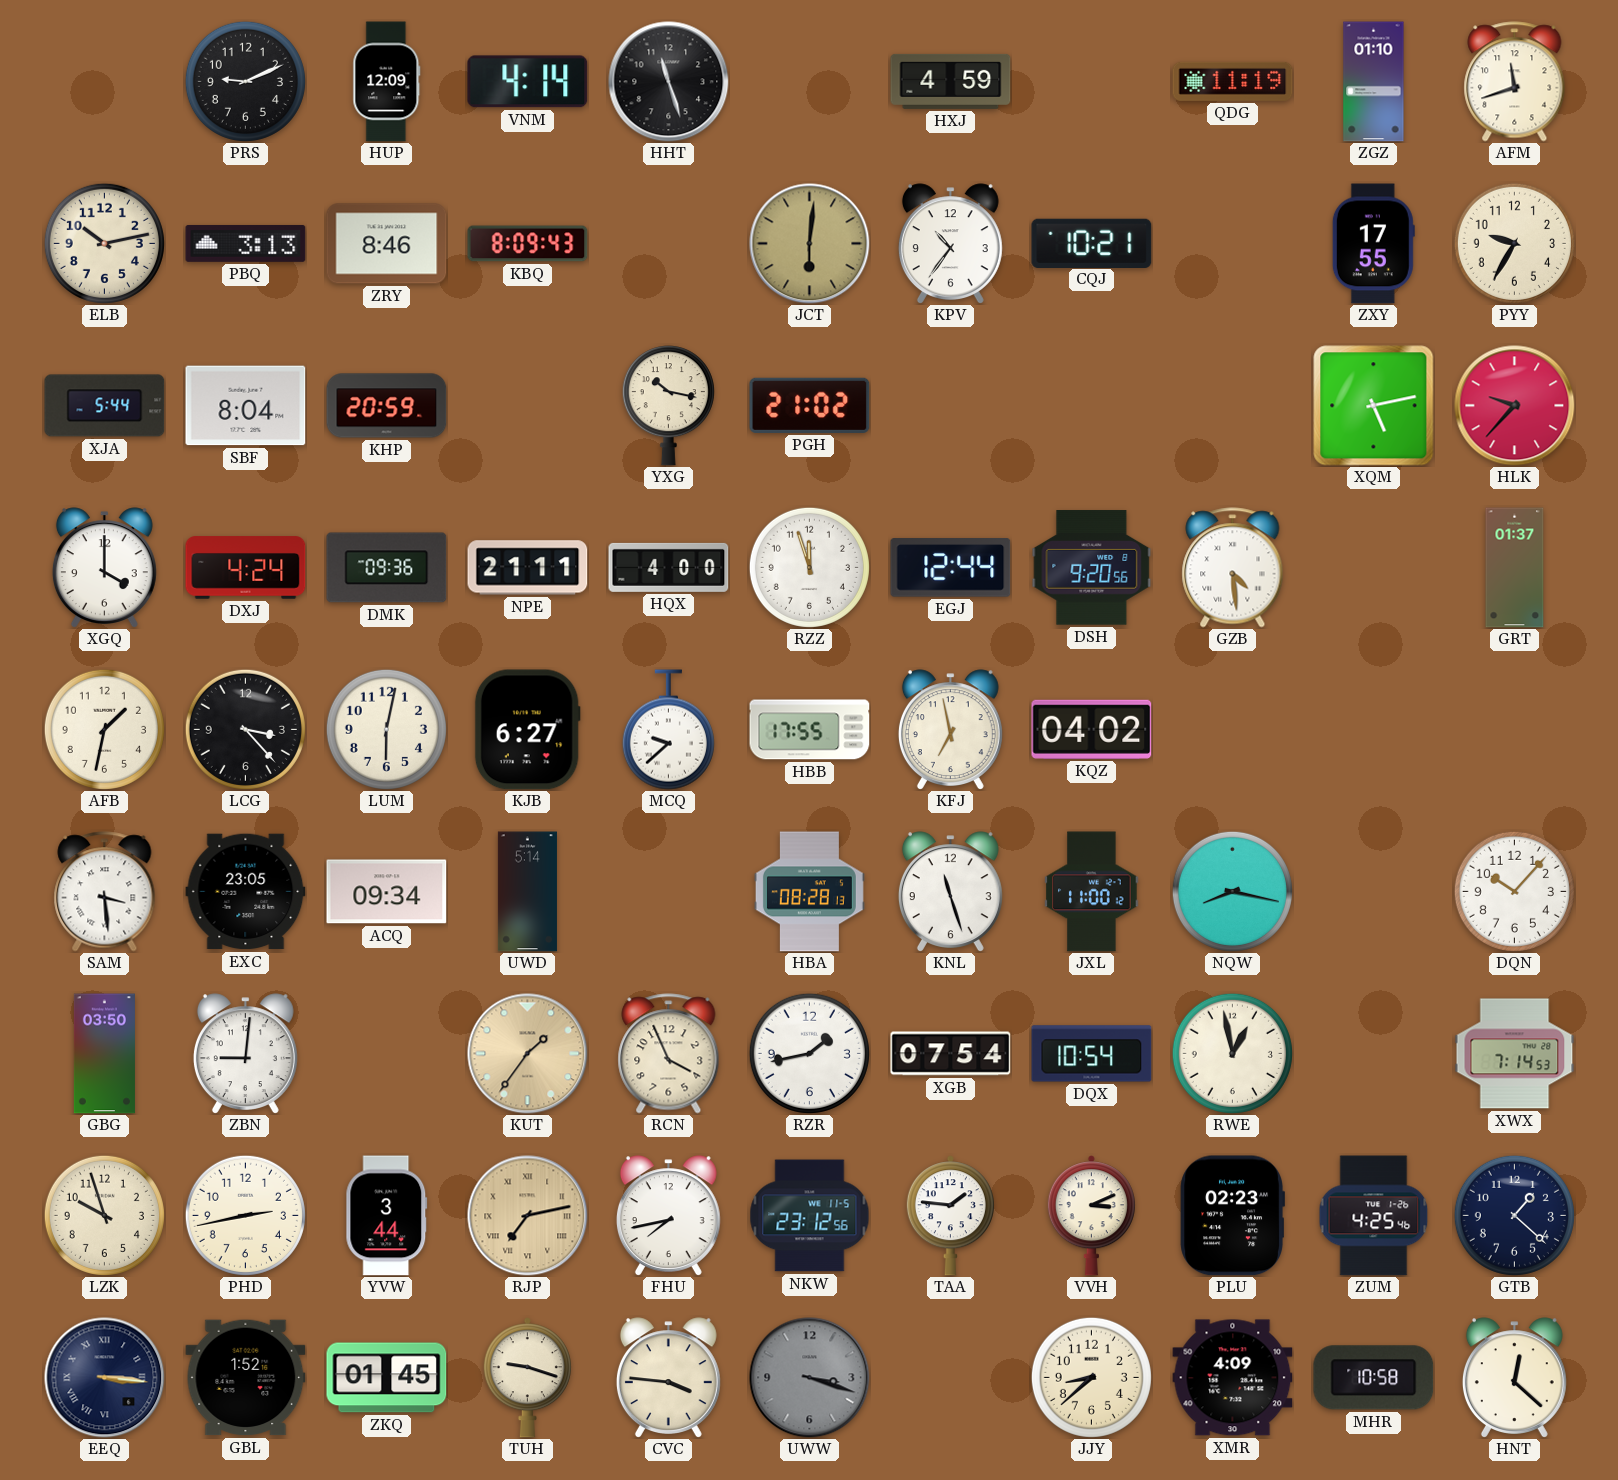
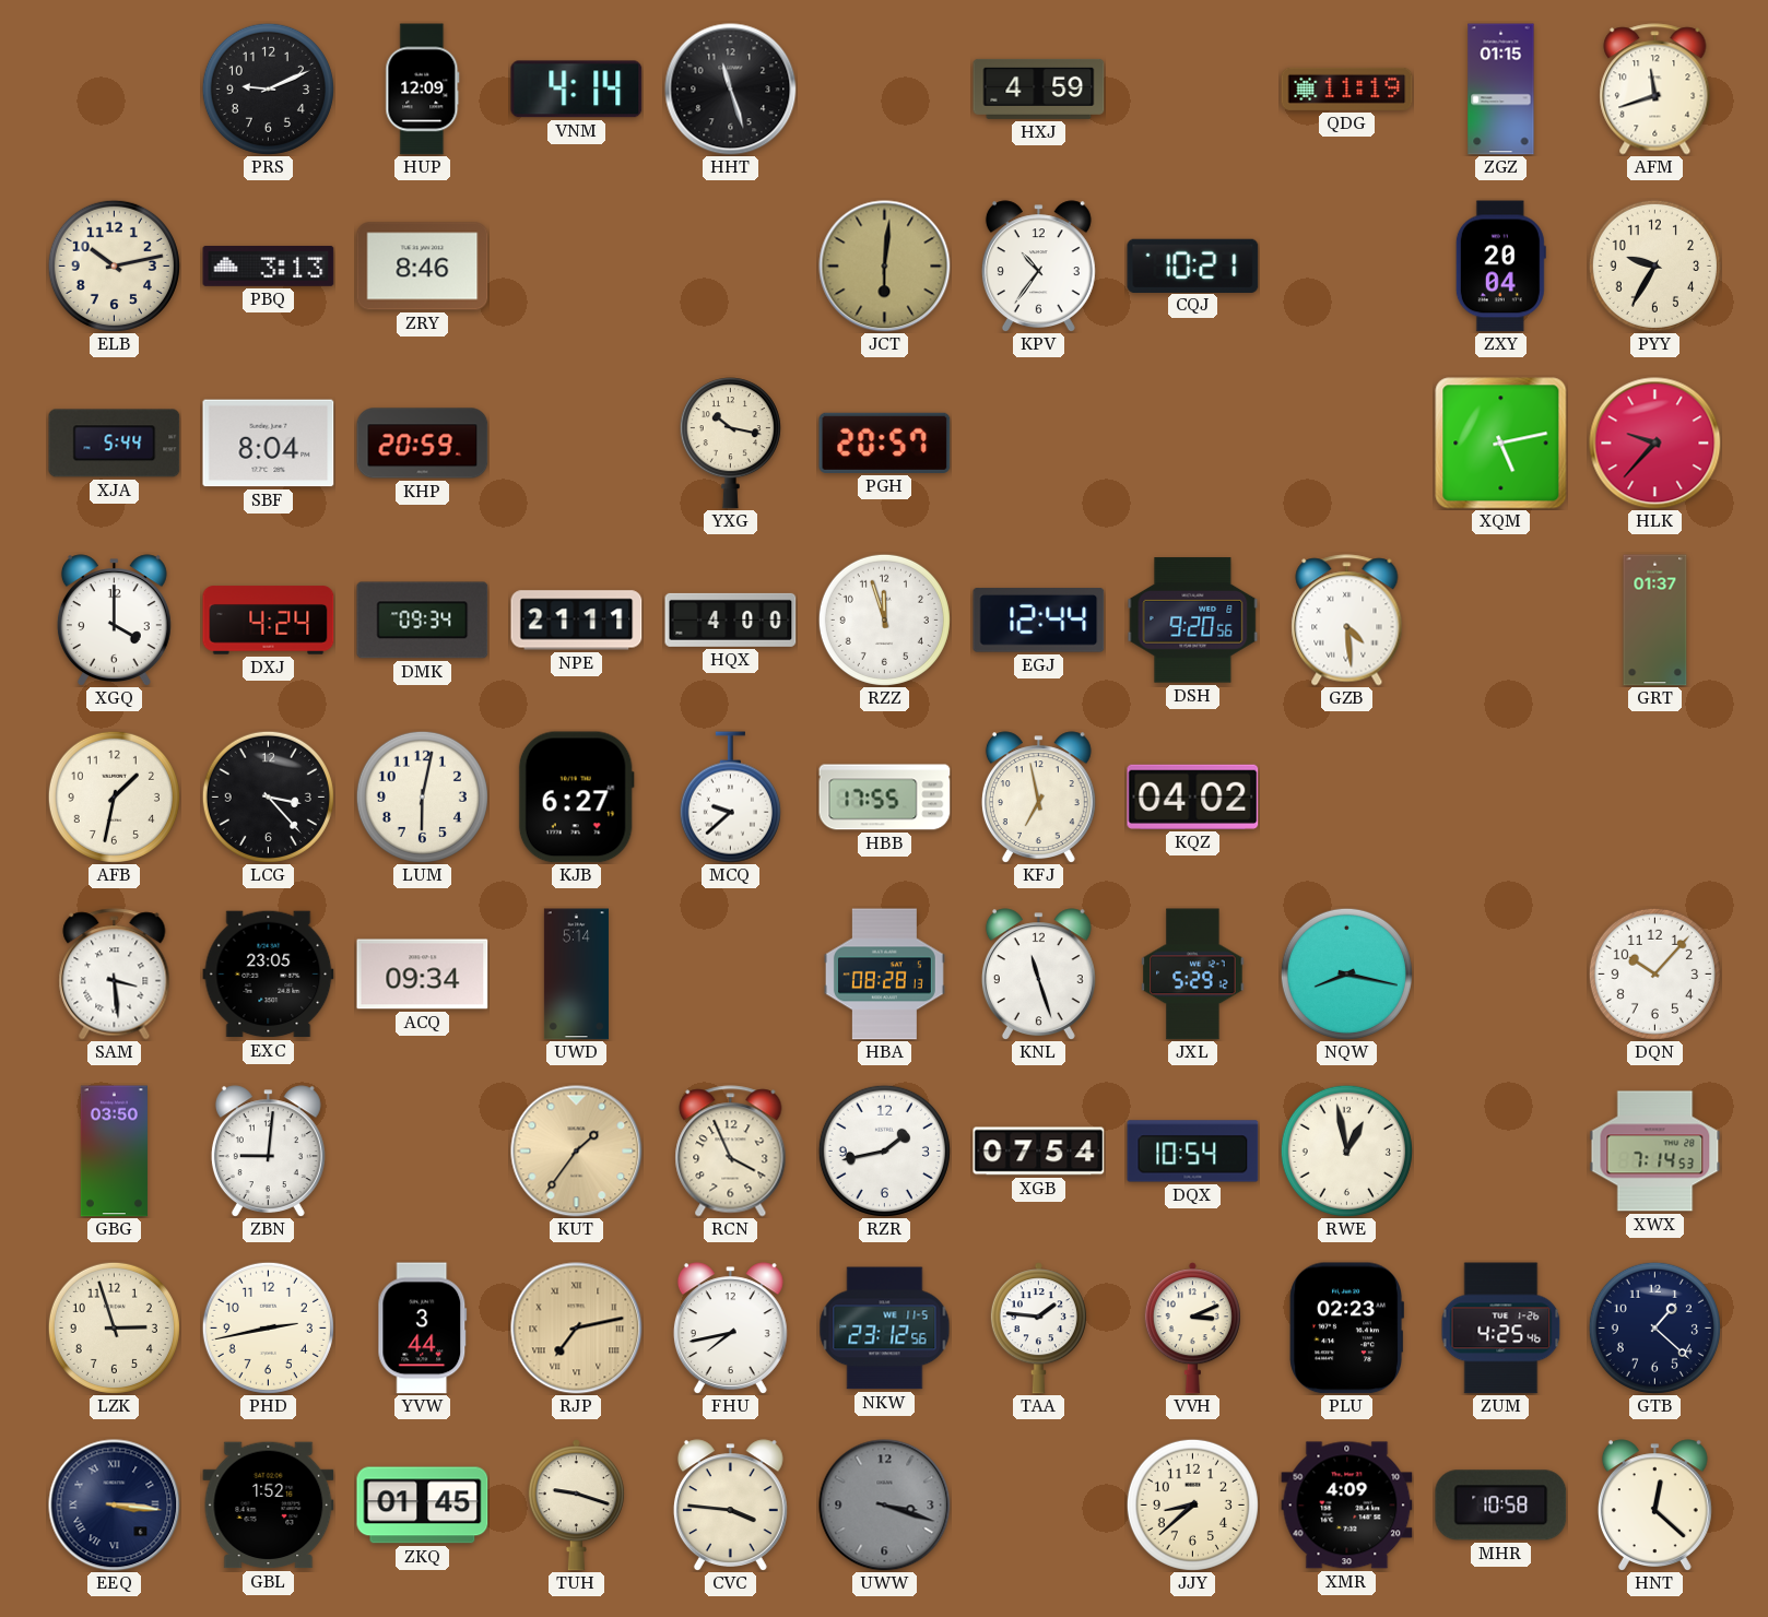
ZGZ: 01:10 -> 01:15
KBQ: 8:09 -> none
ZXY: 17:55 -> 20:04
PGH: 21:02 -> 20:57
DMK: 09:36 -> 09:34
JXL: 11:00 -> 5:29
LZK: 9:57 -> 2:57
